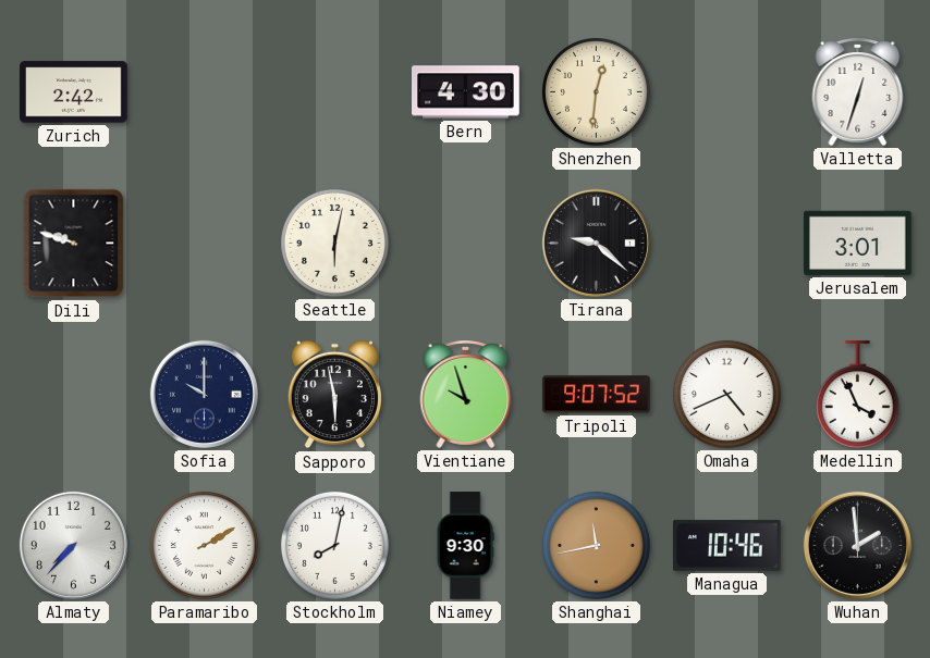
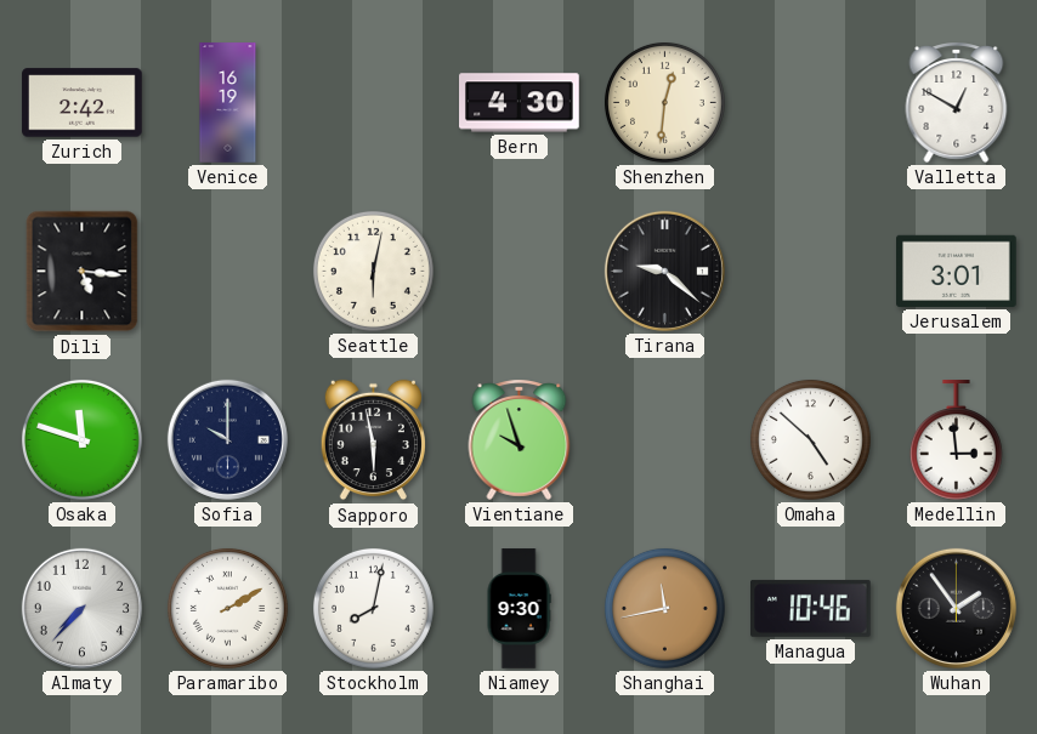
Venice: none -> 16:19
Valletta: 12:33 -> 12:50
Dili: 9:48 -> 5:16
Osaka: none -> 11:48
Tripoli: 9:07 -> none
Omaha: 4:41 -> 4:52
Medellin: 3:56 -> 2:59
Wuhan: 1:59 -> 1:54
